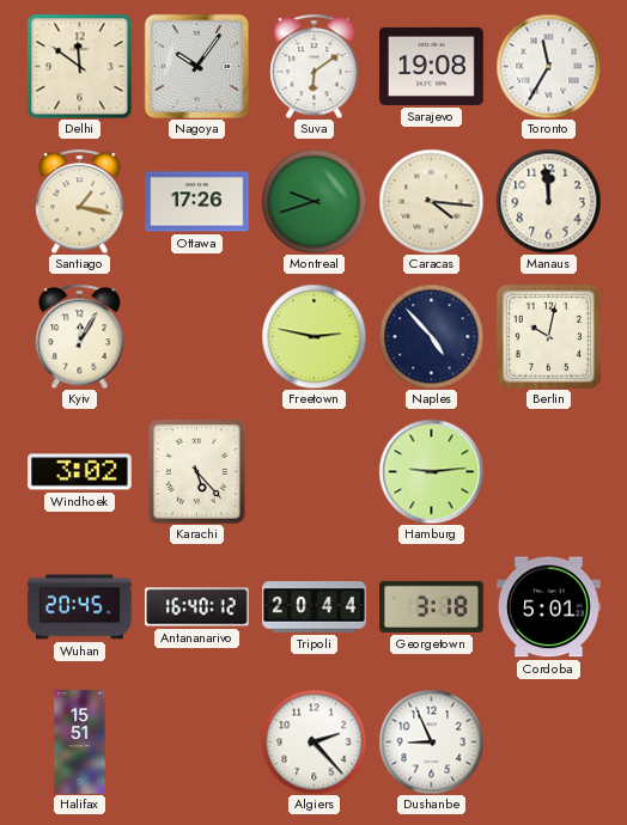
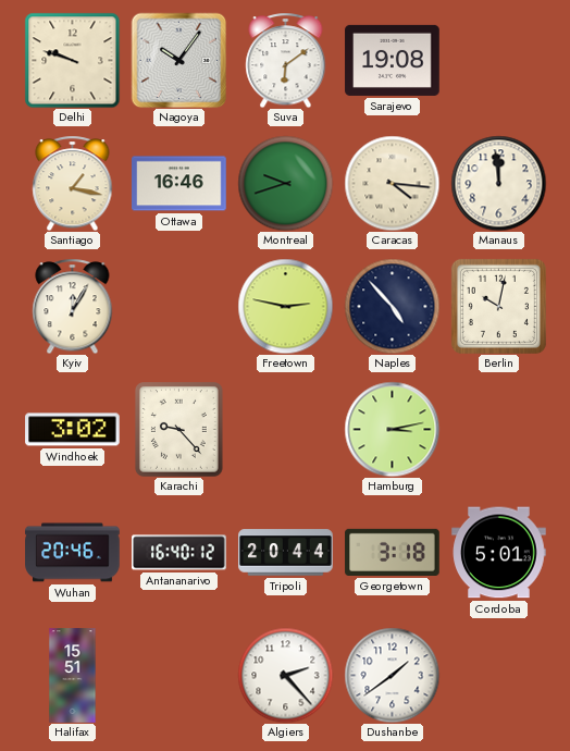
Delhi: 11:51 -> 9:48
Toronto: 11:35 -> none
Ottawa: 17:26 -> 16:46
Karachi: 5:23 -> 9:23
Hamburg: 9:14 -> 3:13
Wuhan: 20:45 -> 20:46
Dushanbe: 8:56 -> 1:39
